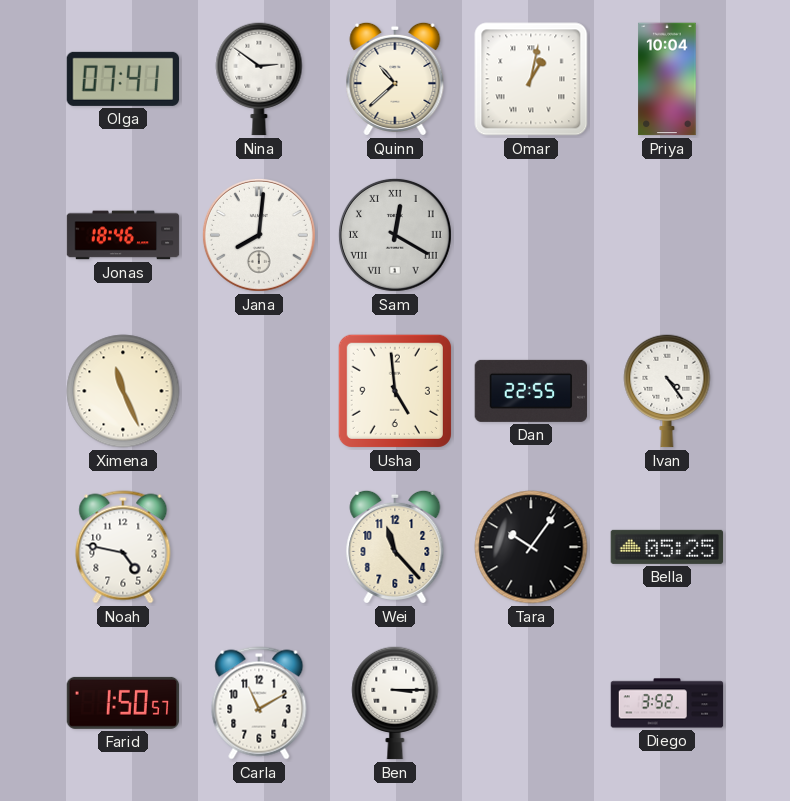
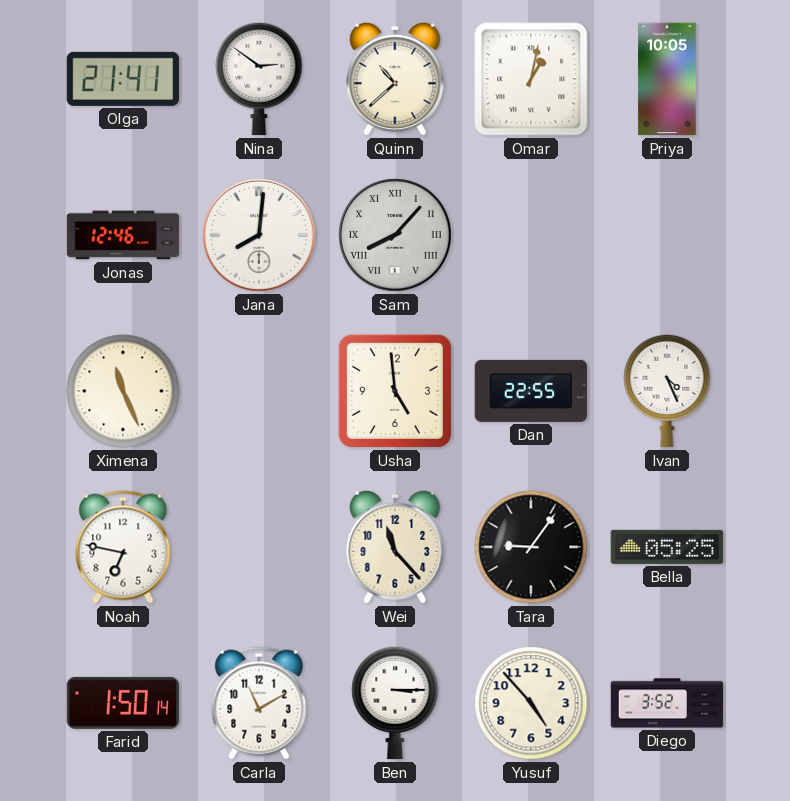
Olga: 07:41 -> 21:41
Priya: 10:04 -> 10:05
Jonas: 18:46 -> 12:46
Sam: 12:20 -> 8:07
Ivan: 4:24 -> 4:26
Noah: 4:47 -> 6:47
Tara: 10:06 -> 9:06
Farid: 1:50:57 -> 1:50:14
Yusuf: none -> 4:53
